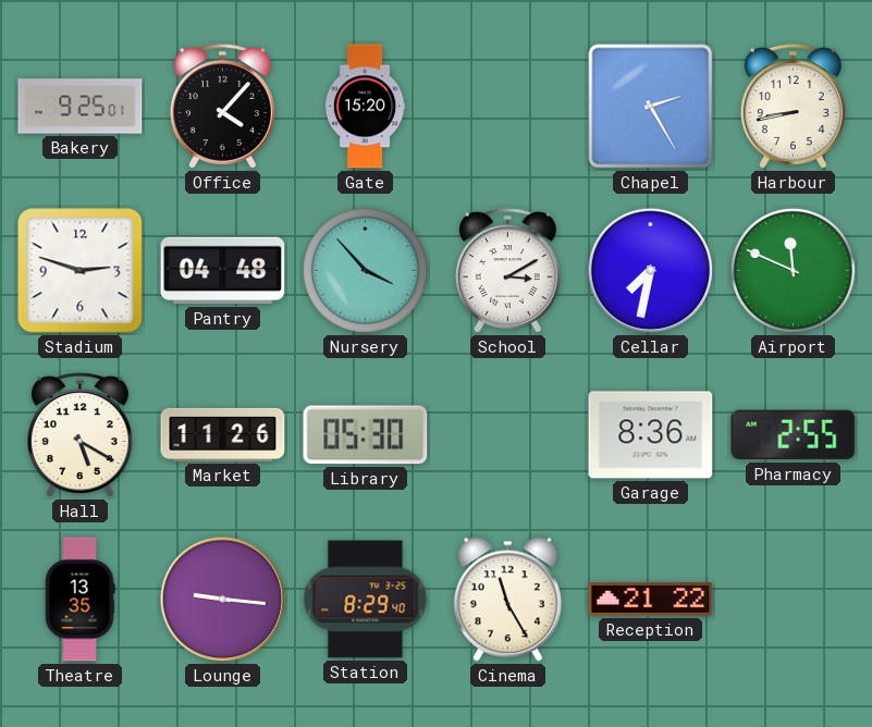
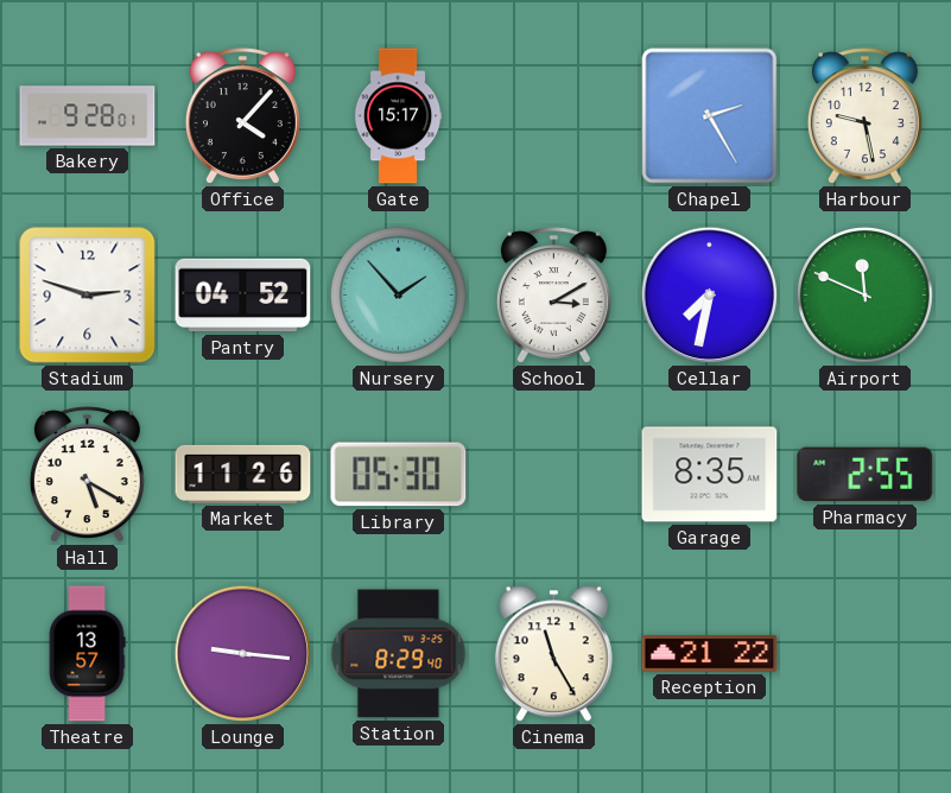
Bakery: 9:25 -> 9:28
Gate: 15:20 -> 15:17
Harbour: 8:43 -> 9:28
Pantry: 04:48 -> 04:52
Nursery: 3:53 -> 1:53
Garage: 8:36 -> 8:35
Theatre: 13:35 -> 13:57
